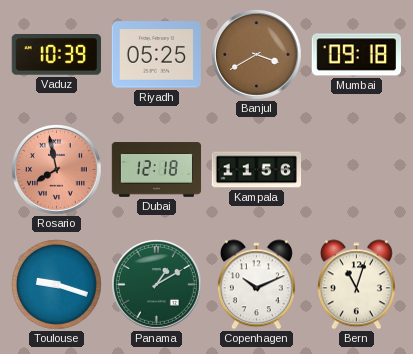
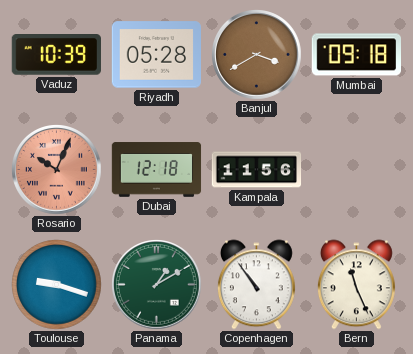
Riyadh: 05:25 -> 05:28
Rosario: 7:58 -> 10:04
Copenhagen: 10:11 -> 10:54
Bern: 11:03 -> 11:26
